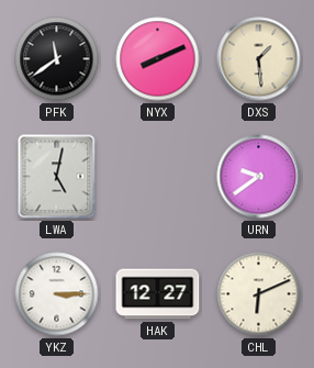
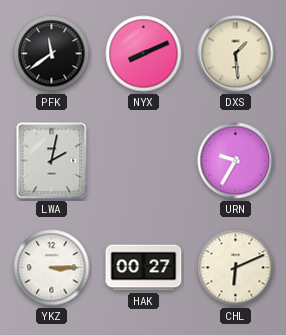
LWA: 5:02 -> 2:02
URN: 9:39 -> 9:35
HAK: 12:27 -> 00:27
